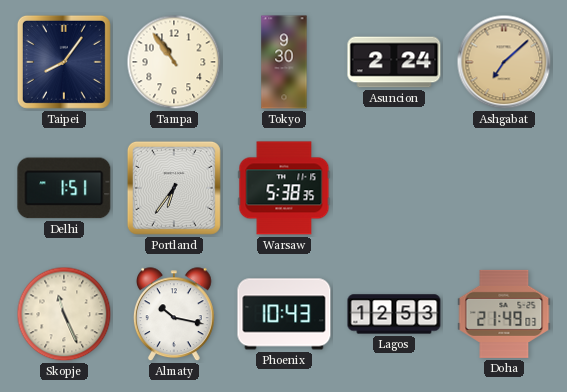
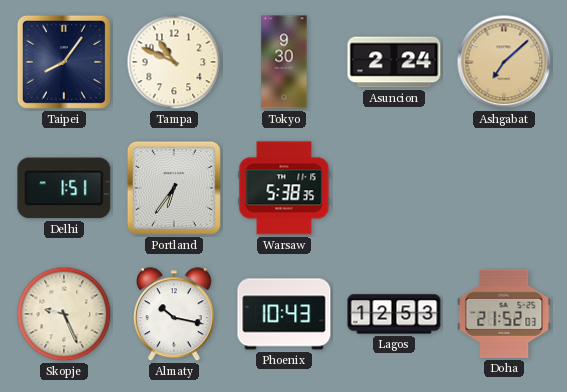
Tampa: 10:54 -> 10:49
Skopje: 11:26 -> 9:26
Doha: 21:49 -> 21:52
